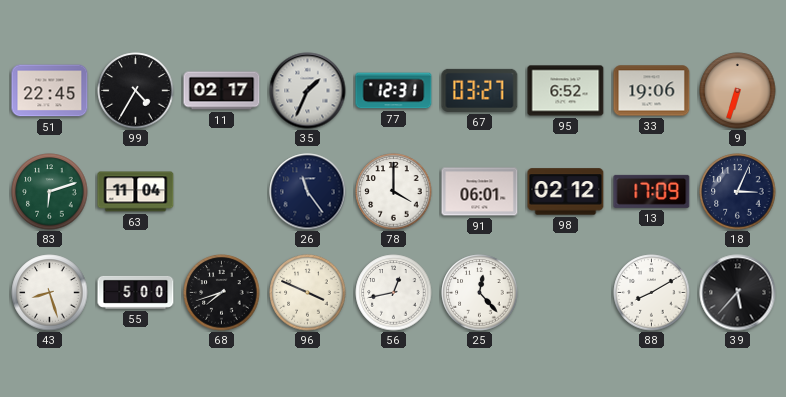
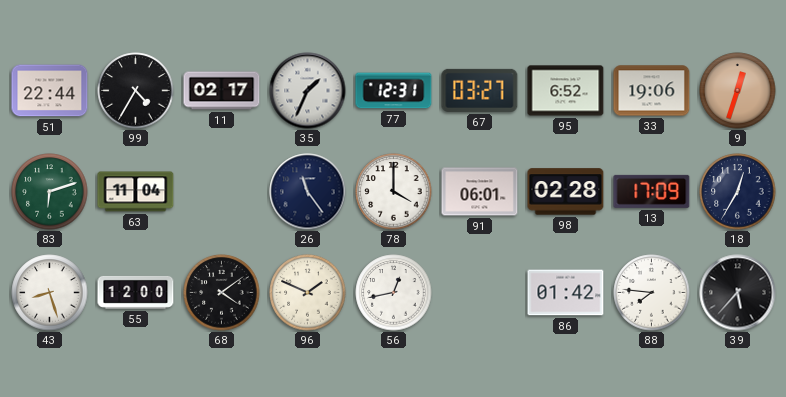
51: 22:45 -> 22:44
9: 6:33 -> 12:33
98: 02:12 -> 02:28
18: 3:04 -> 12:35
55: 5:00 -> 12:00
68: 7:42 -> 4:09
96: 3:49 -> 1:49
25: 12:23 -> none
86: none -> 01:42
88: 8:10 -> 7:46
